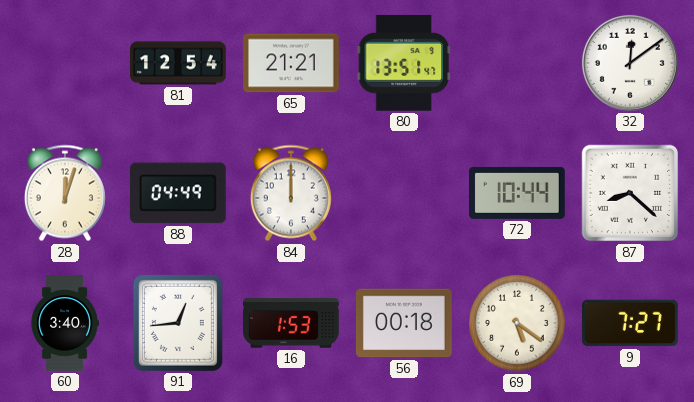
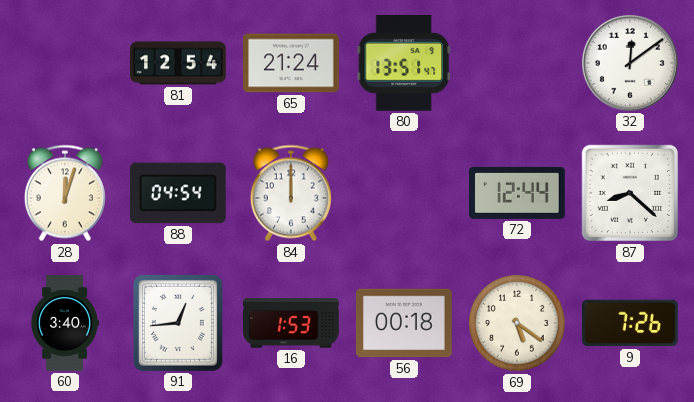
65: 21:21 -> 21:24
88: 04:49 -> 04:54
72: 10:44 -> 12:44
9: 7:27 -> 7:26
